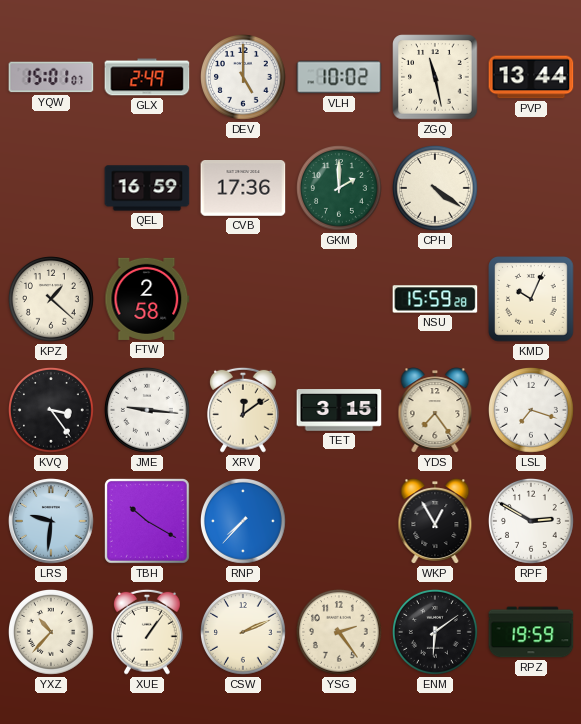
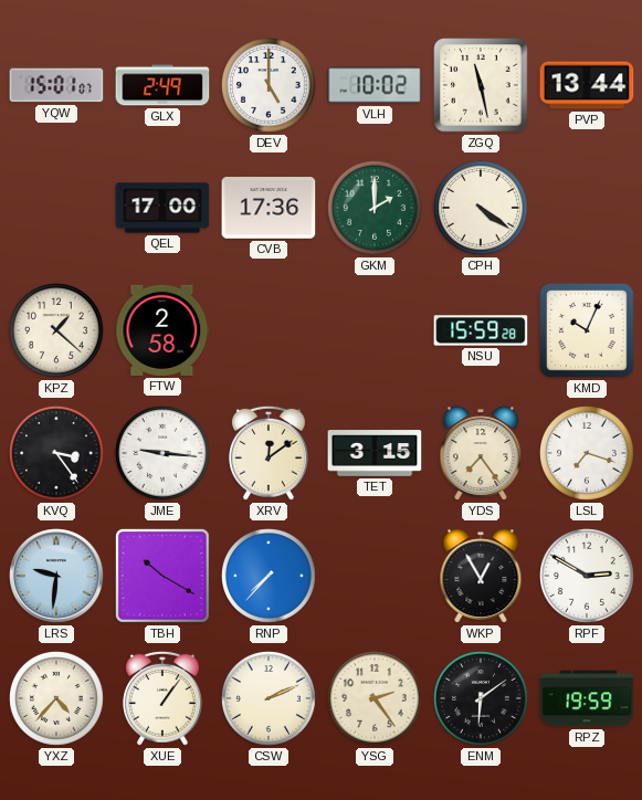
QEL: 16:59 -> 17:00
YXZ: 10:37 -> 4:37
